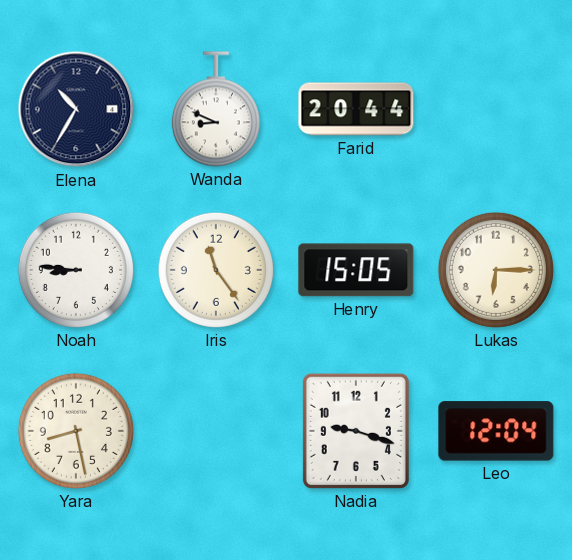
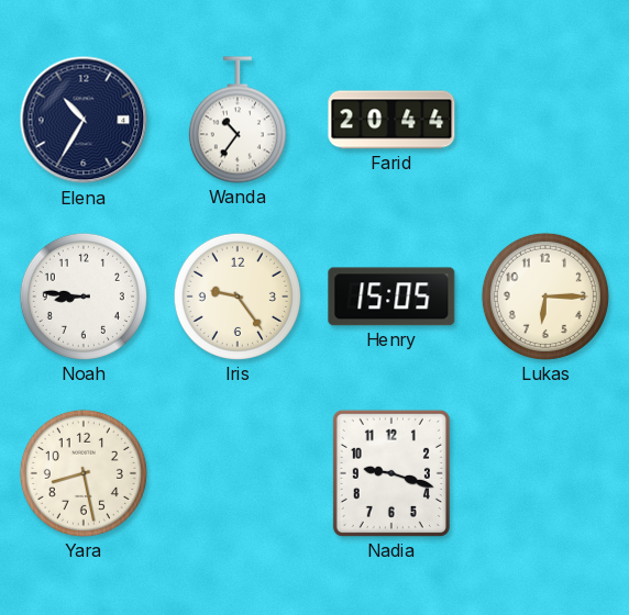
Wanda: 8:49 -> 10:36
Iris: 11:24 -> 9:24
Leo: 12:04 -> none
